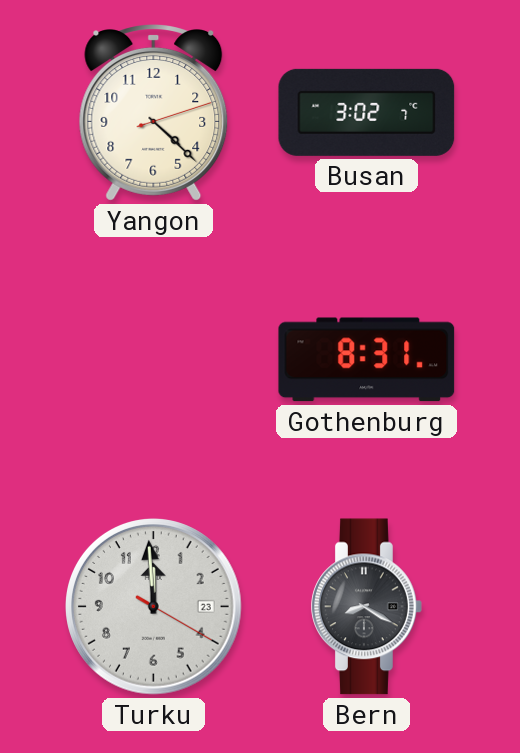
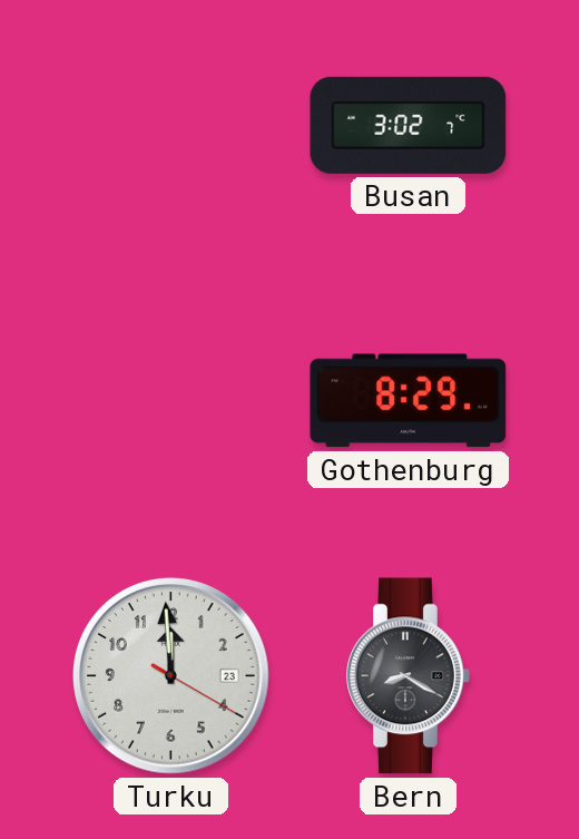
Yangon: 4:22 -> none
Gothenburg: 8:31 -> 8:29
